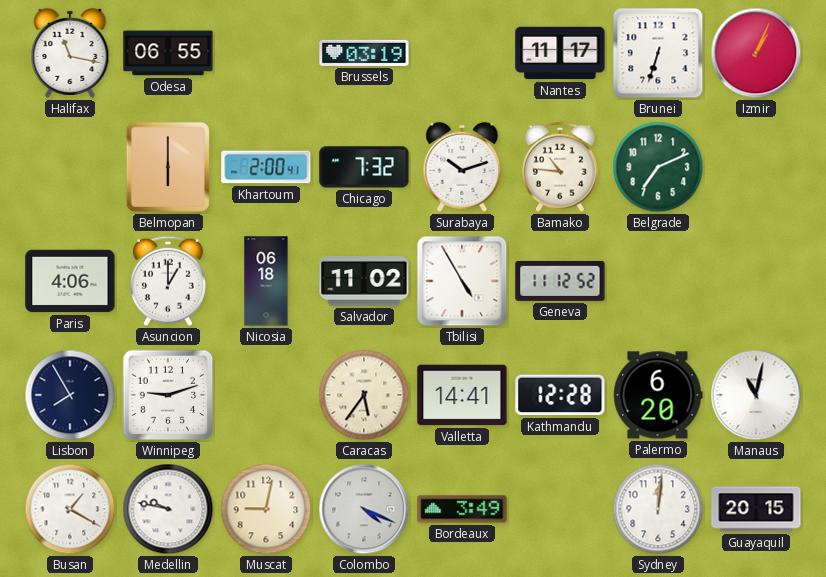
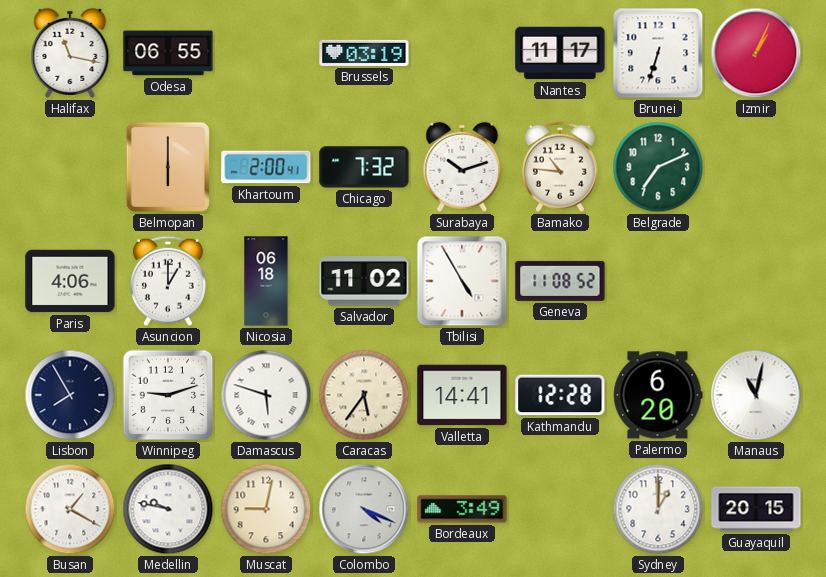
Geneva: 11:12 -> 11:08
Damascus: none -> 5:48
Sydney: 12:01 -> 1:00
